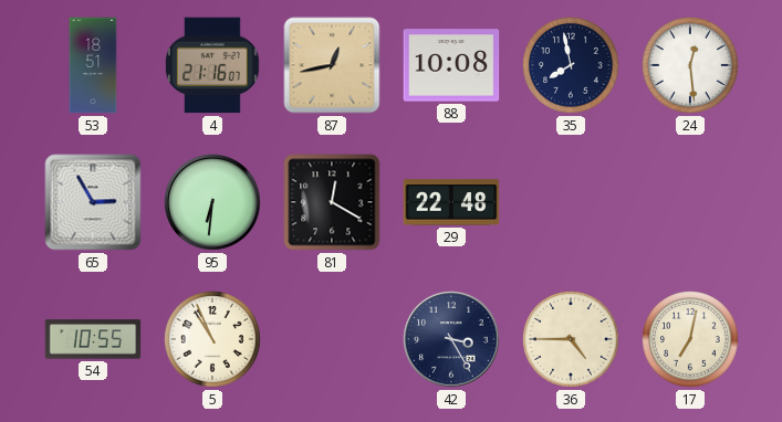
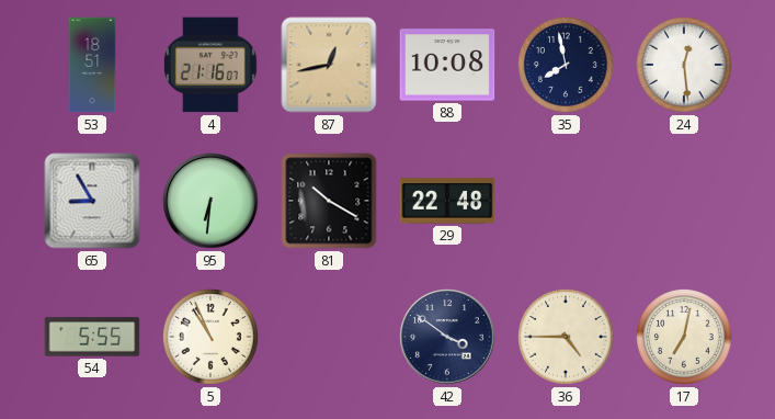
65: 2:55 -> 8:55
81: 12:20 -> 10:20
54: 10:55 -> 5:55
42: 3:25 -> 3:51
